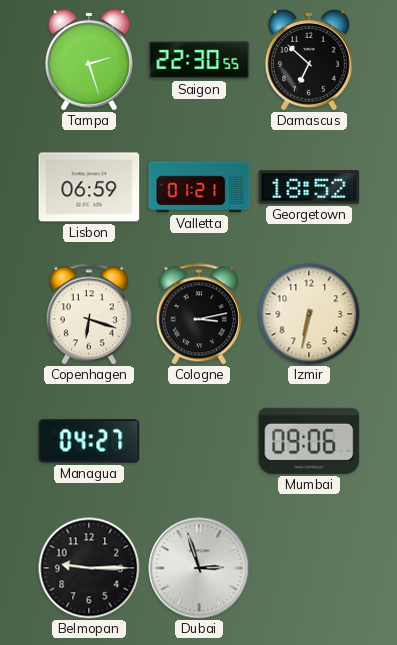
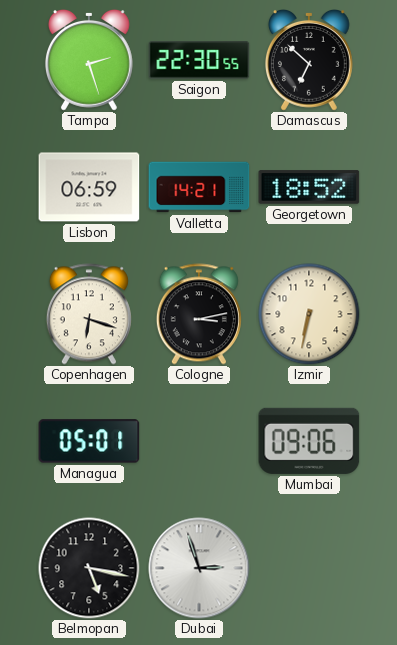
Valletta: 01:21 -> 14:21
Managua: 04:27 -> 05:01
Belmopan: 9:15 -> 5:17
